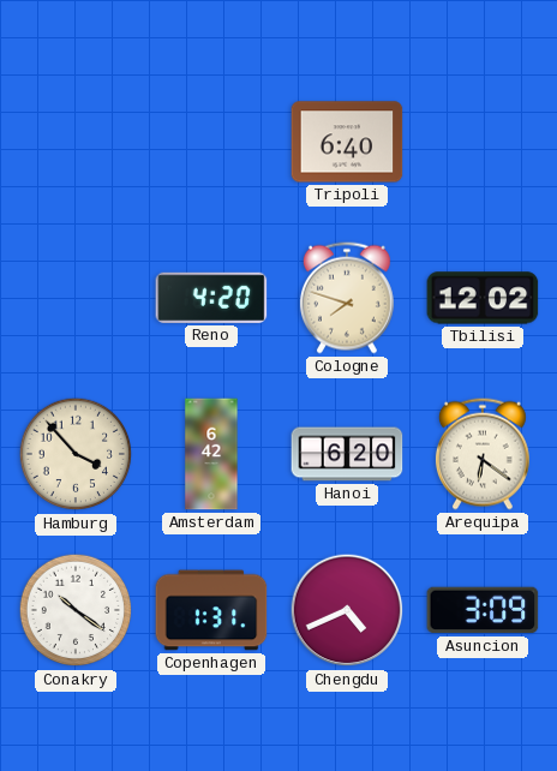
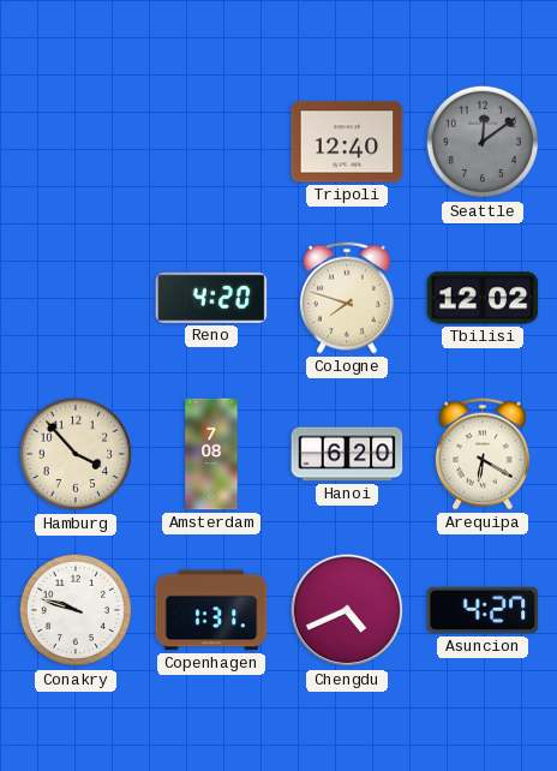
Tripoli: 6:40 -> 12:40
Seattle: none -> 12:09
Amsterdam: 6:42 -> 7:08
Arequipa: 6:21 -> 6:20
Conakry: 10:21 -> 9:48
Asuncion: 3:09 -> 4:27
